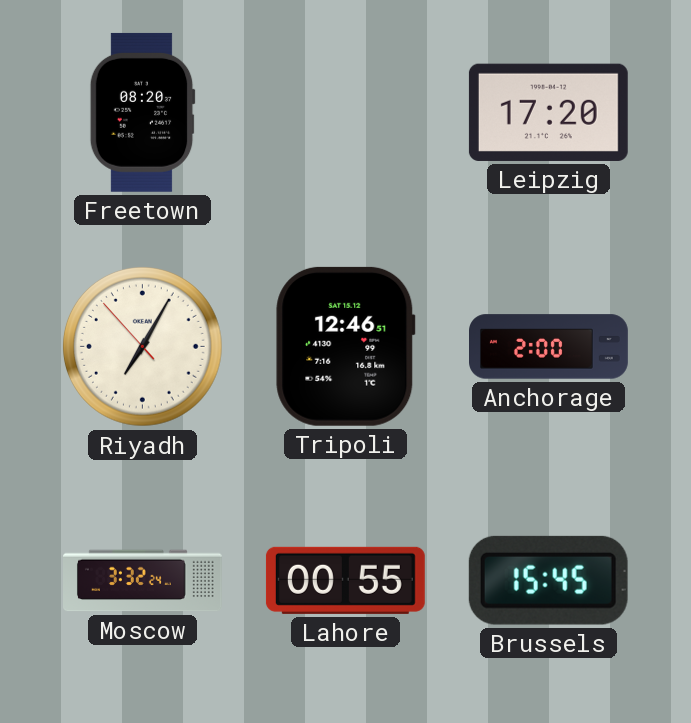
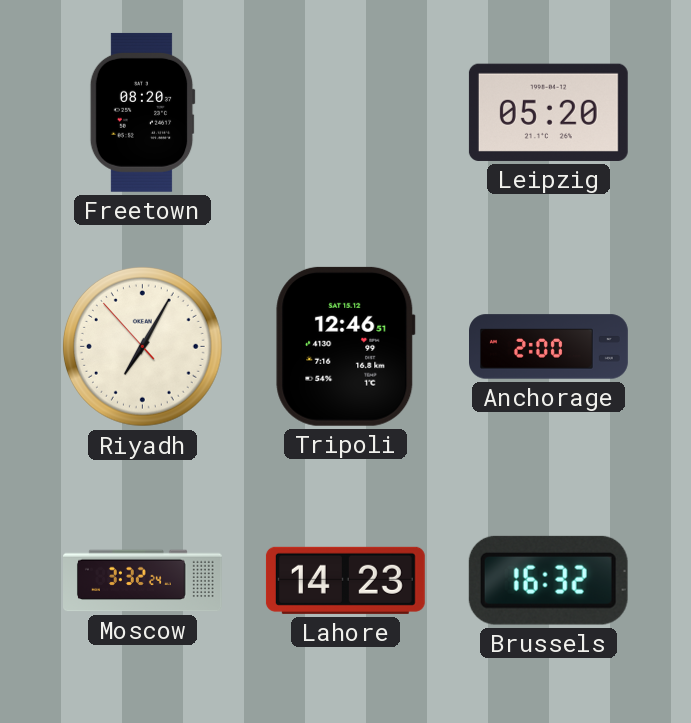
Leipzig: 17:20 -> 05:20
Lahore: 00:55 -> 14:23
Brussels: 15:45 -> 16:32
